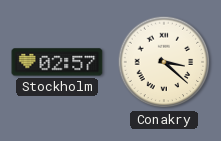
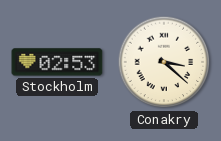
Stockholm: 02:57 -> 02:53
